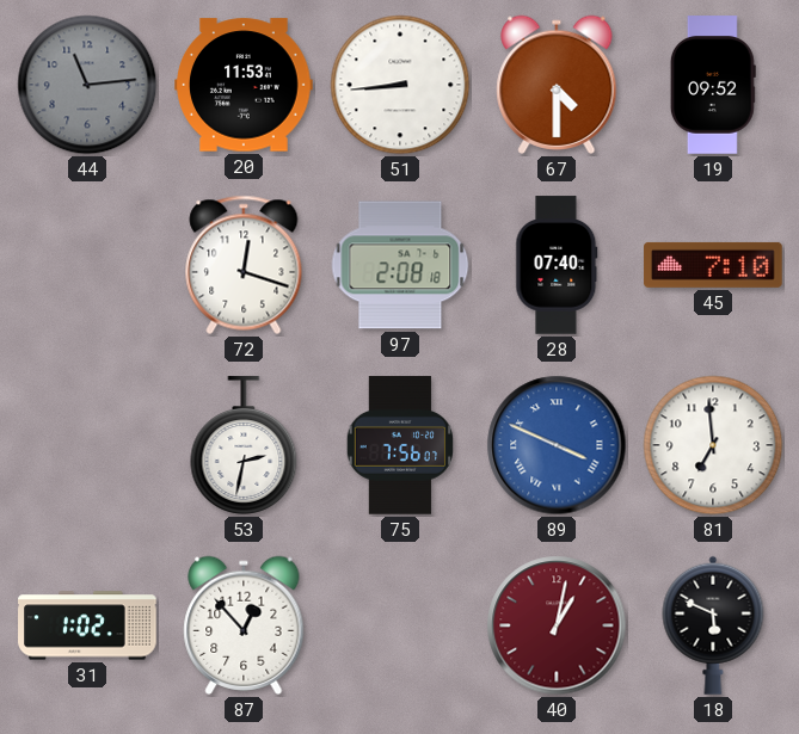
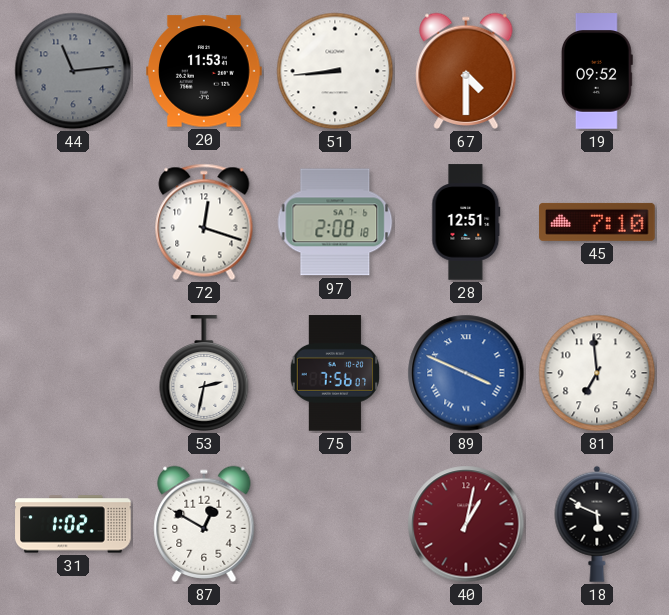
28: 07:40 -> 12:51
87: 12:53 -> 12:50
